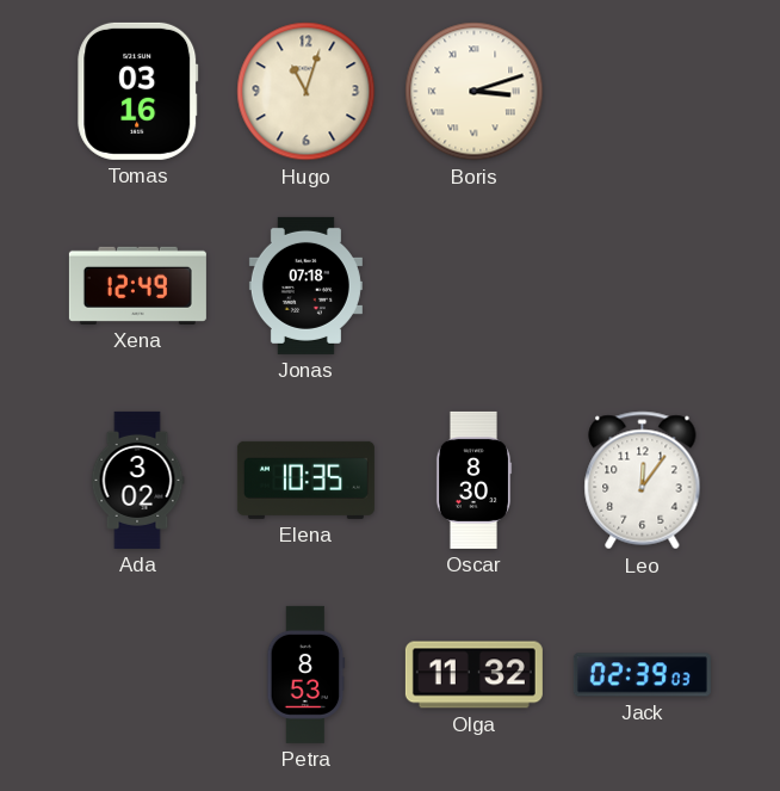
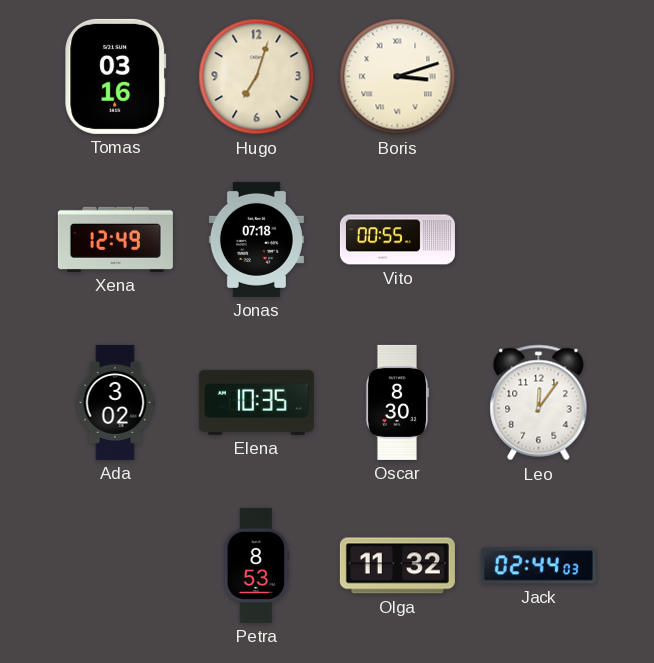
Hugo: 11:03 -> 7:03
Vito: none -> 00:55
Jack: 02:39 -> 02:44
